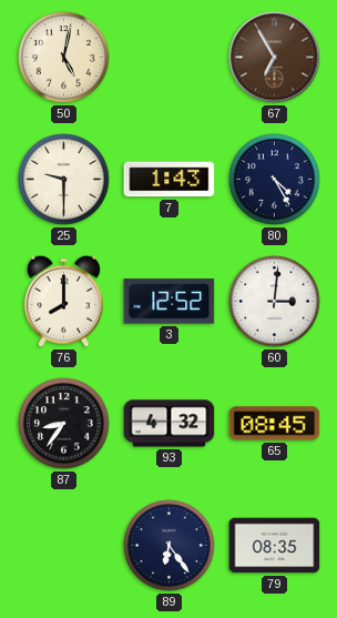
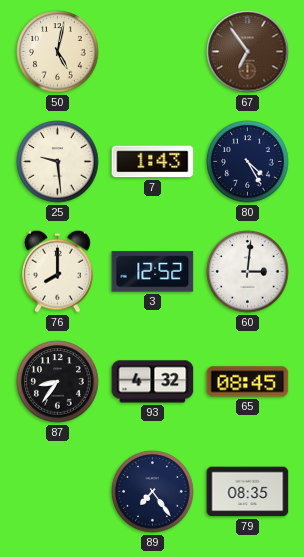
67: 6:55 -> 6:54
25: 9:30 -> 9:29
89: 6:24 -> 7:24
